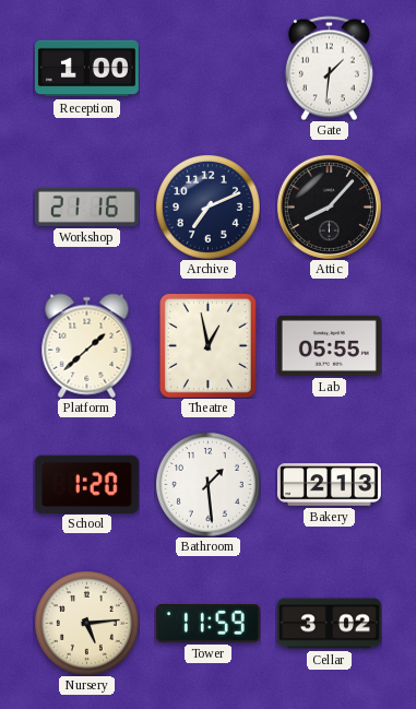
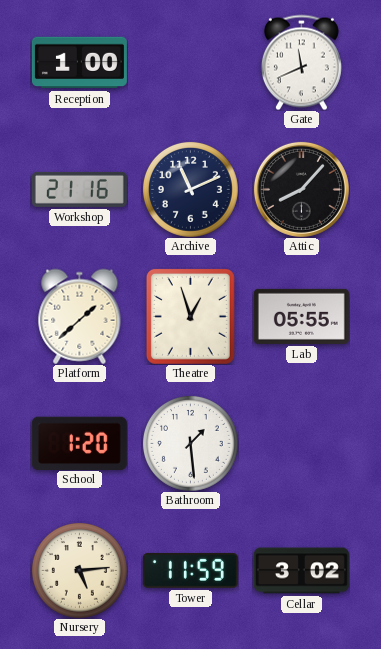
Gate: 1:31 -> 11:41
Archive: 7:11 -> 11:11
Theatre: 12:58 -> 12:57
Bakery: 2:13 -> none
